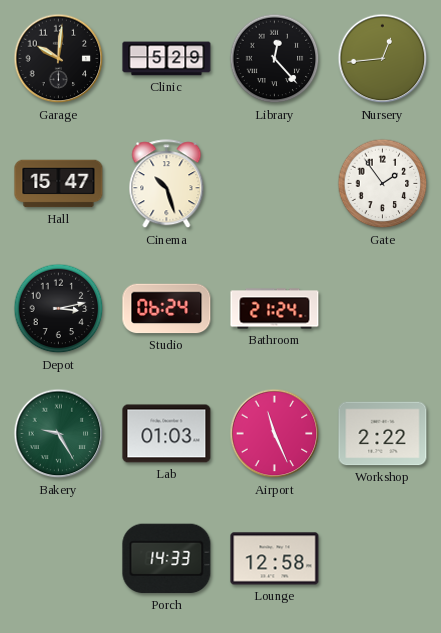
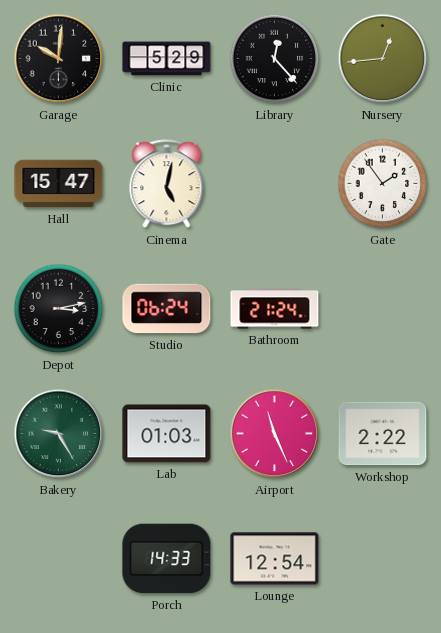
Cinema: 10:27 -> 5:02
Lounge: 12:58 -> 12:54
